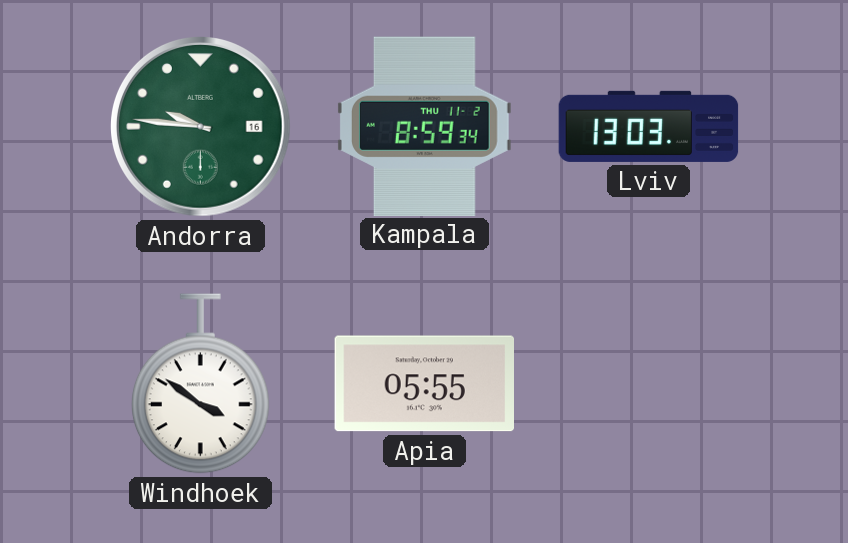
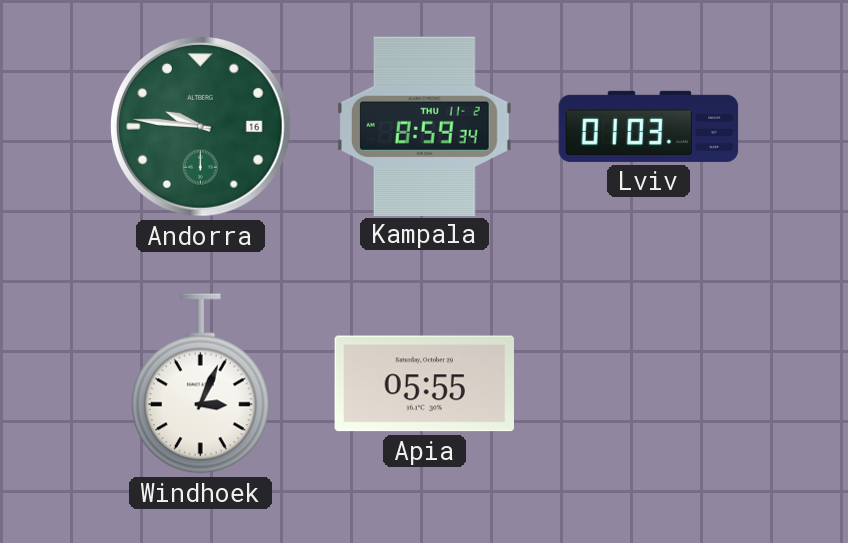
Lviv: 13:03 -> 01:03
Windhoek: 3:51 -> 3:04
